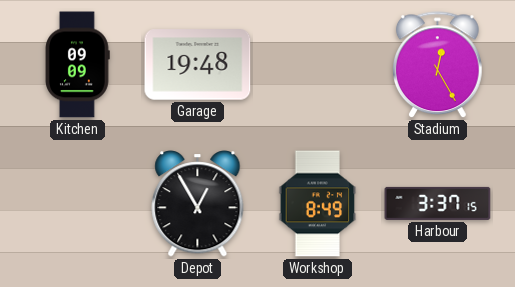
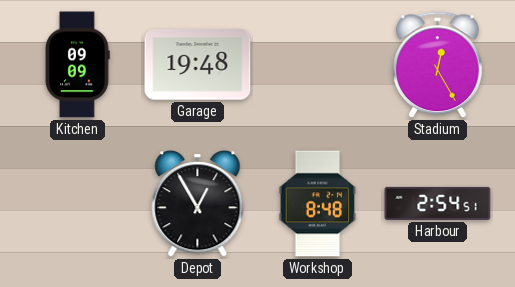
Workshop: 8:49 -> 8:48
Harbour: 3:37 -> 2:54
